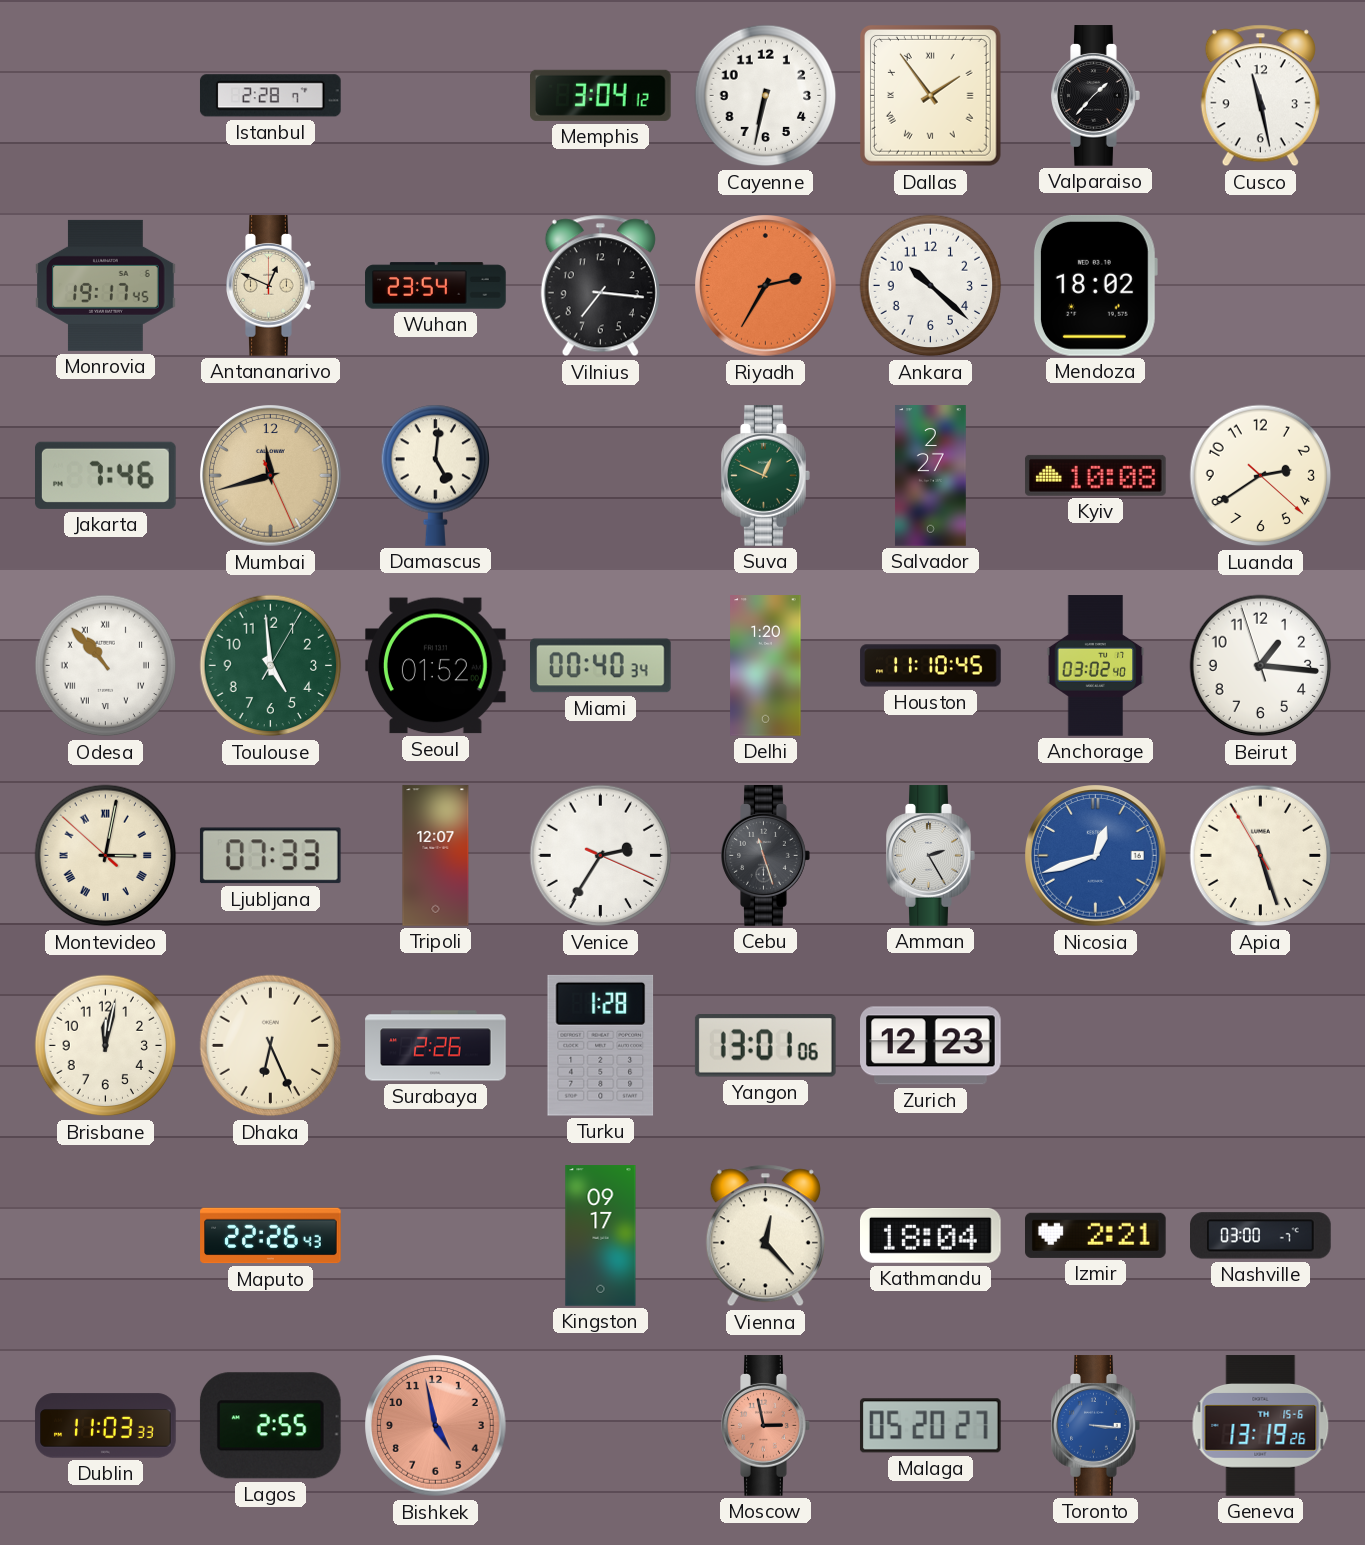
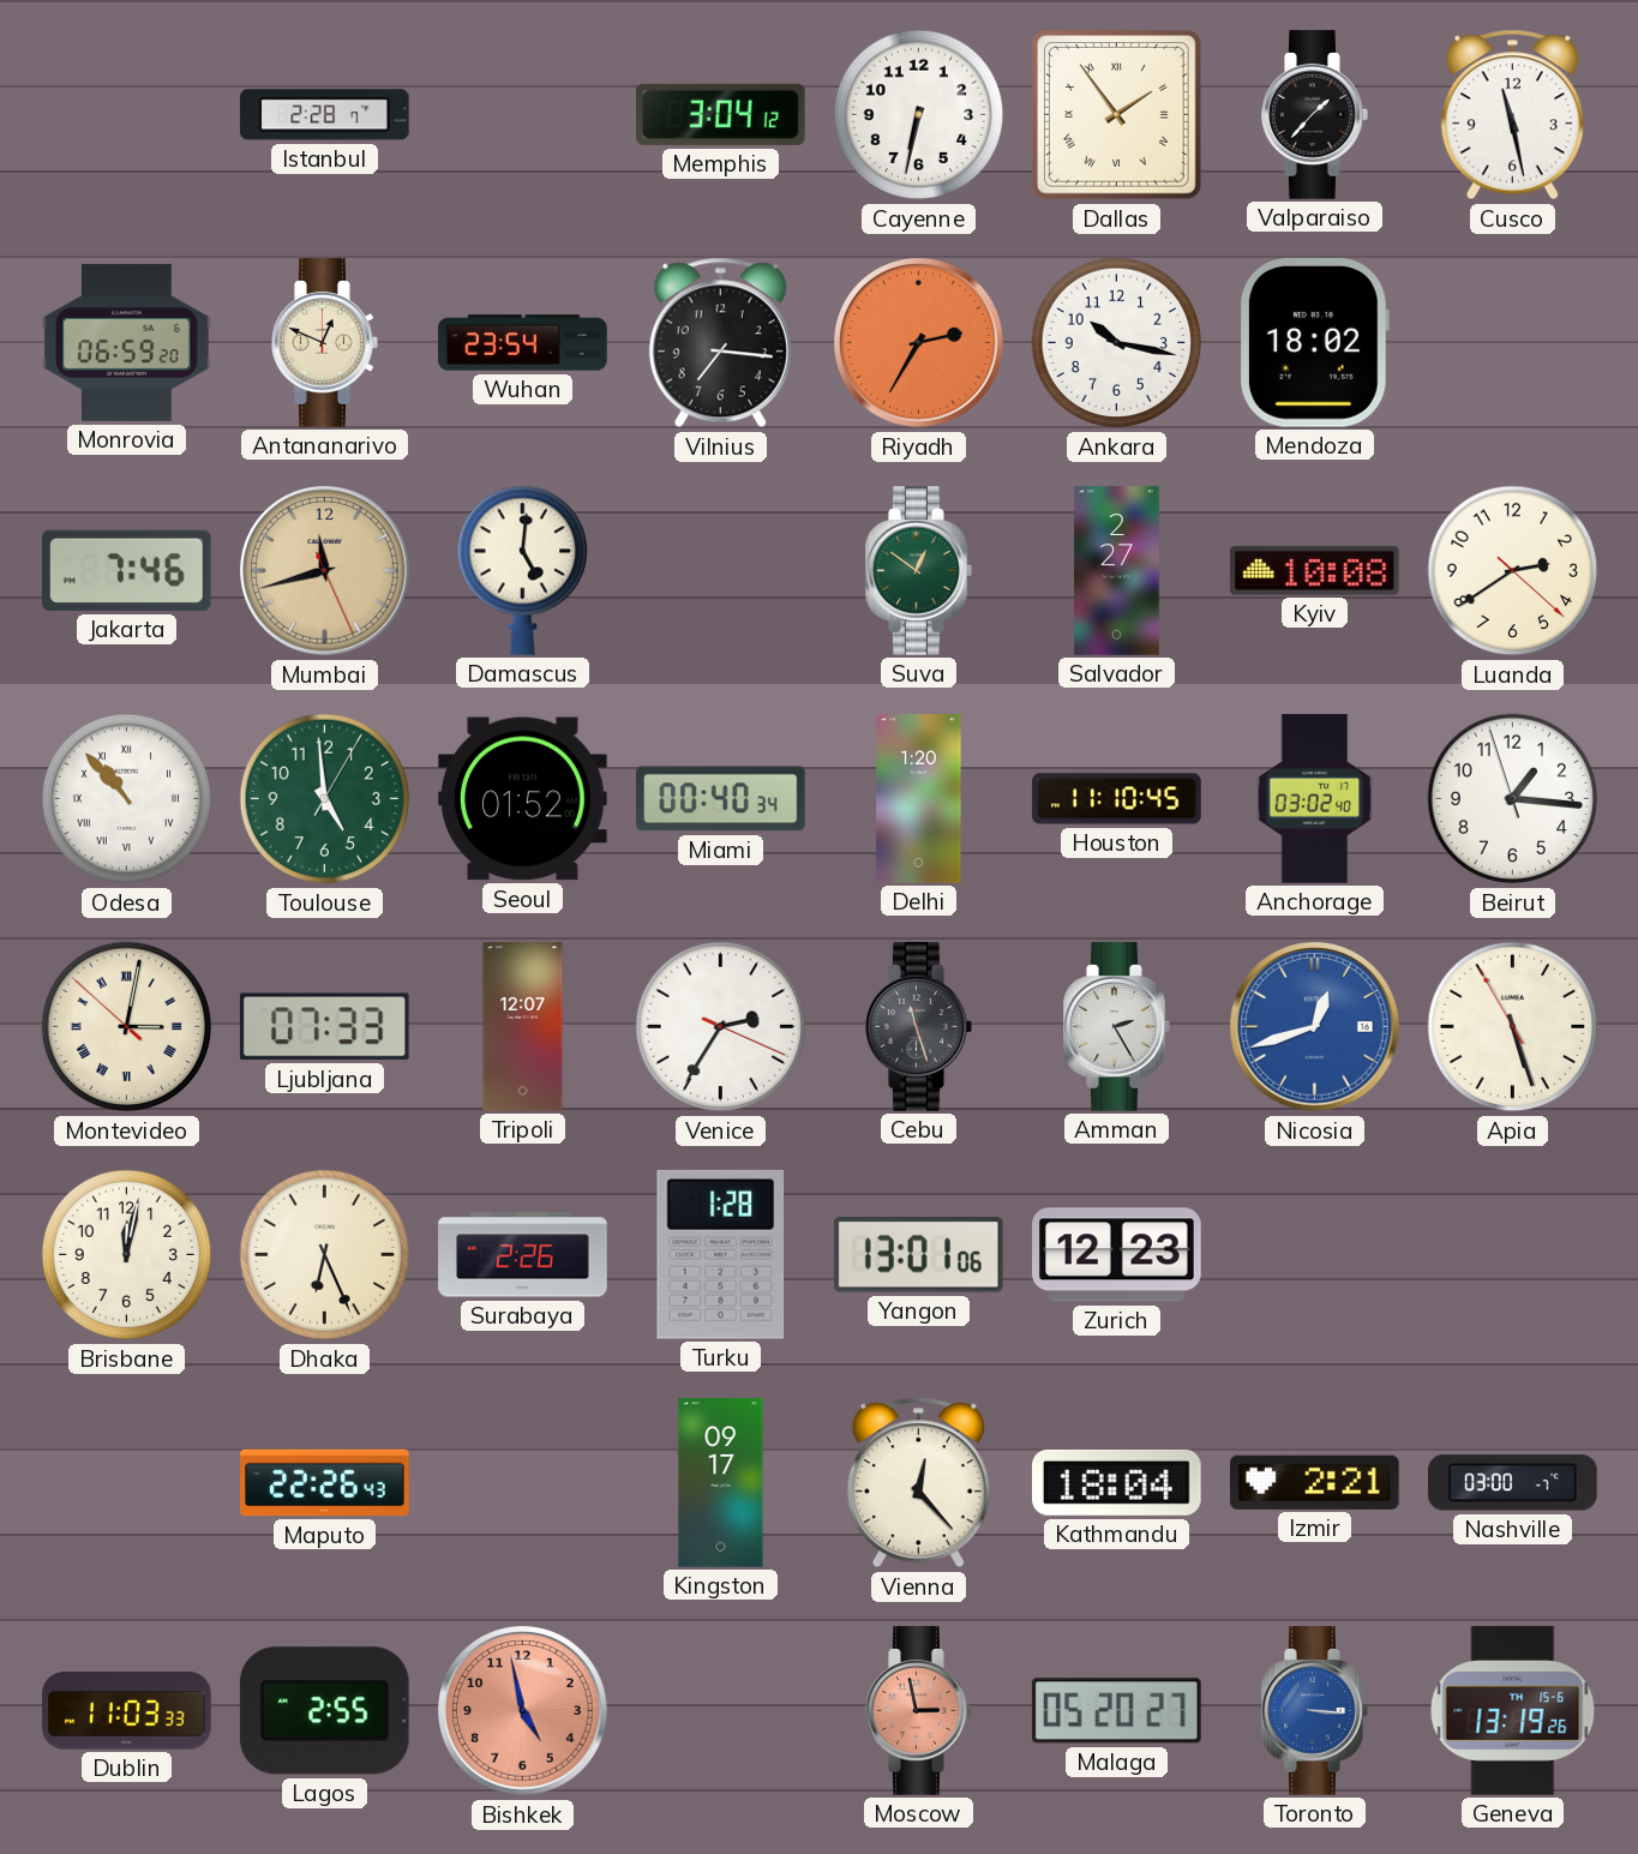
Monrovia: 19:17 -> 06:59
Ankara: 10:22 -> 10:17
Suva: 12:49 -> 12:51
